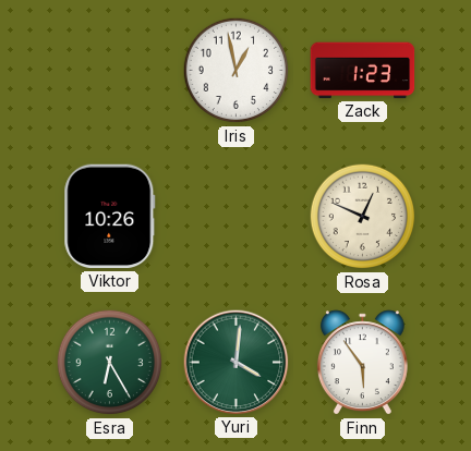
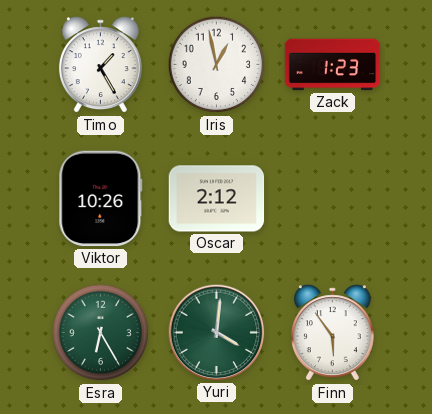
Timo: none -> 1:25
Oscar: none -> 2:12
Rosa: 12:49 -> none
